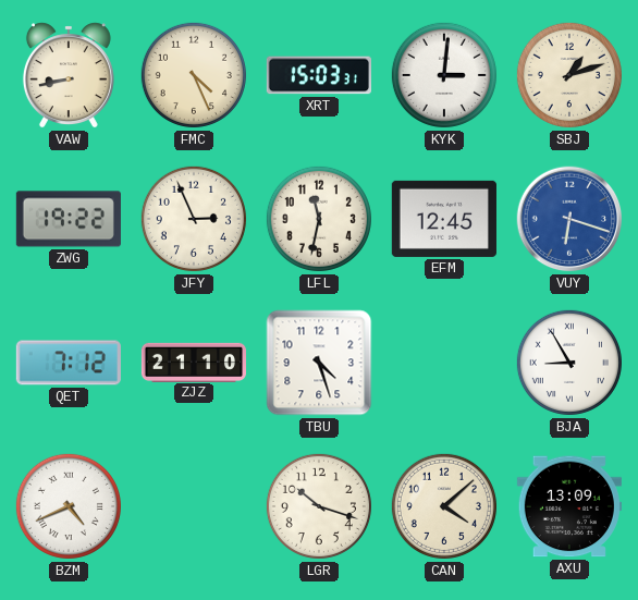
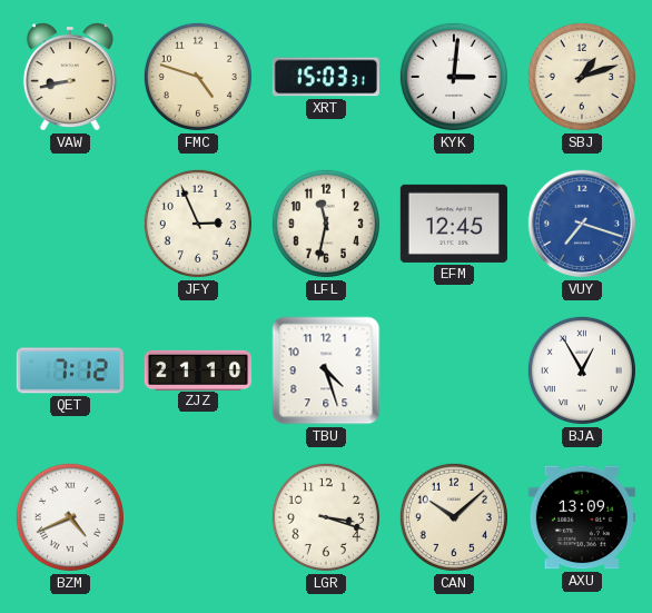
FMC: 4:26 -> 4:48
ZWG: 19:22 -> none
VUY: 6:18 -> 7:18
BJA: 8:55 -> 12:55
LGR: 10:18 -> 3:18
CAN: 4:08 -> 10:08
